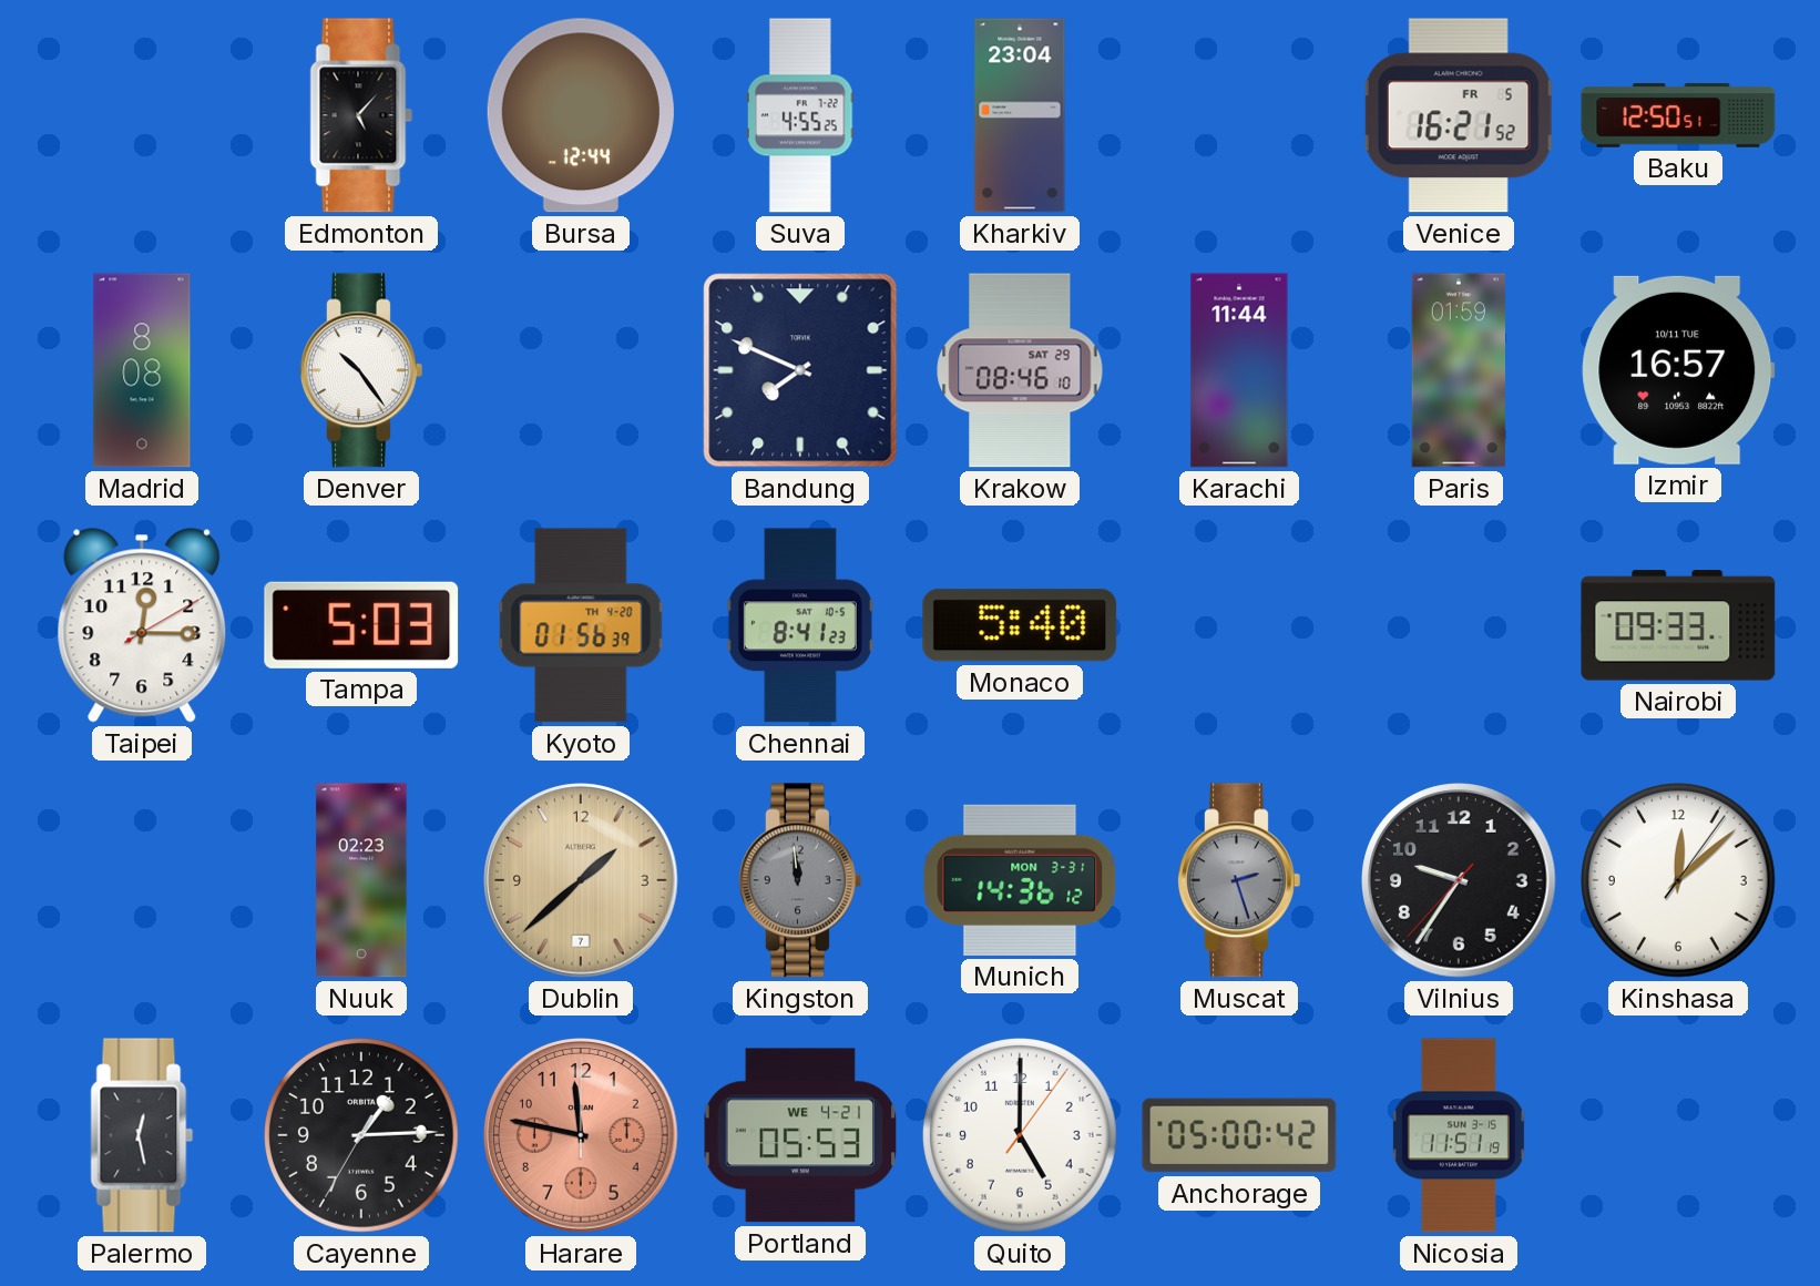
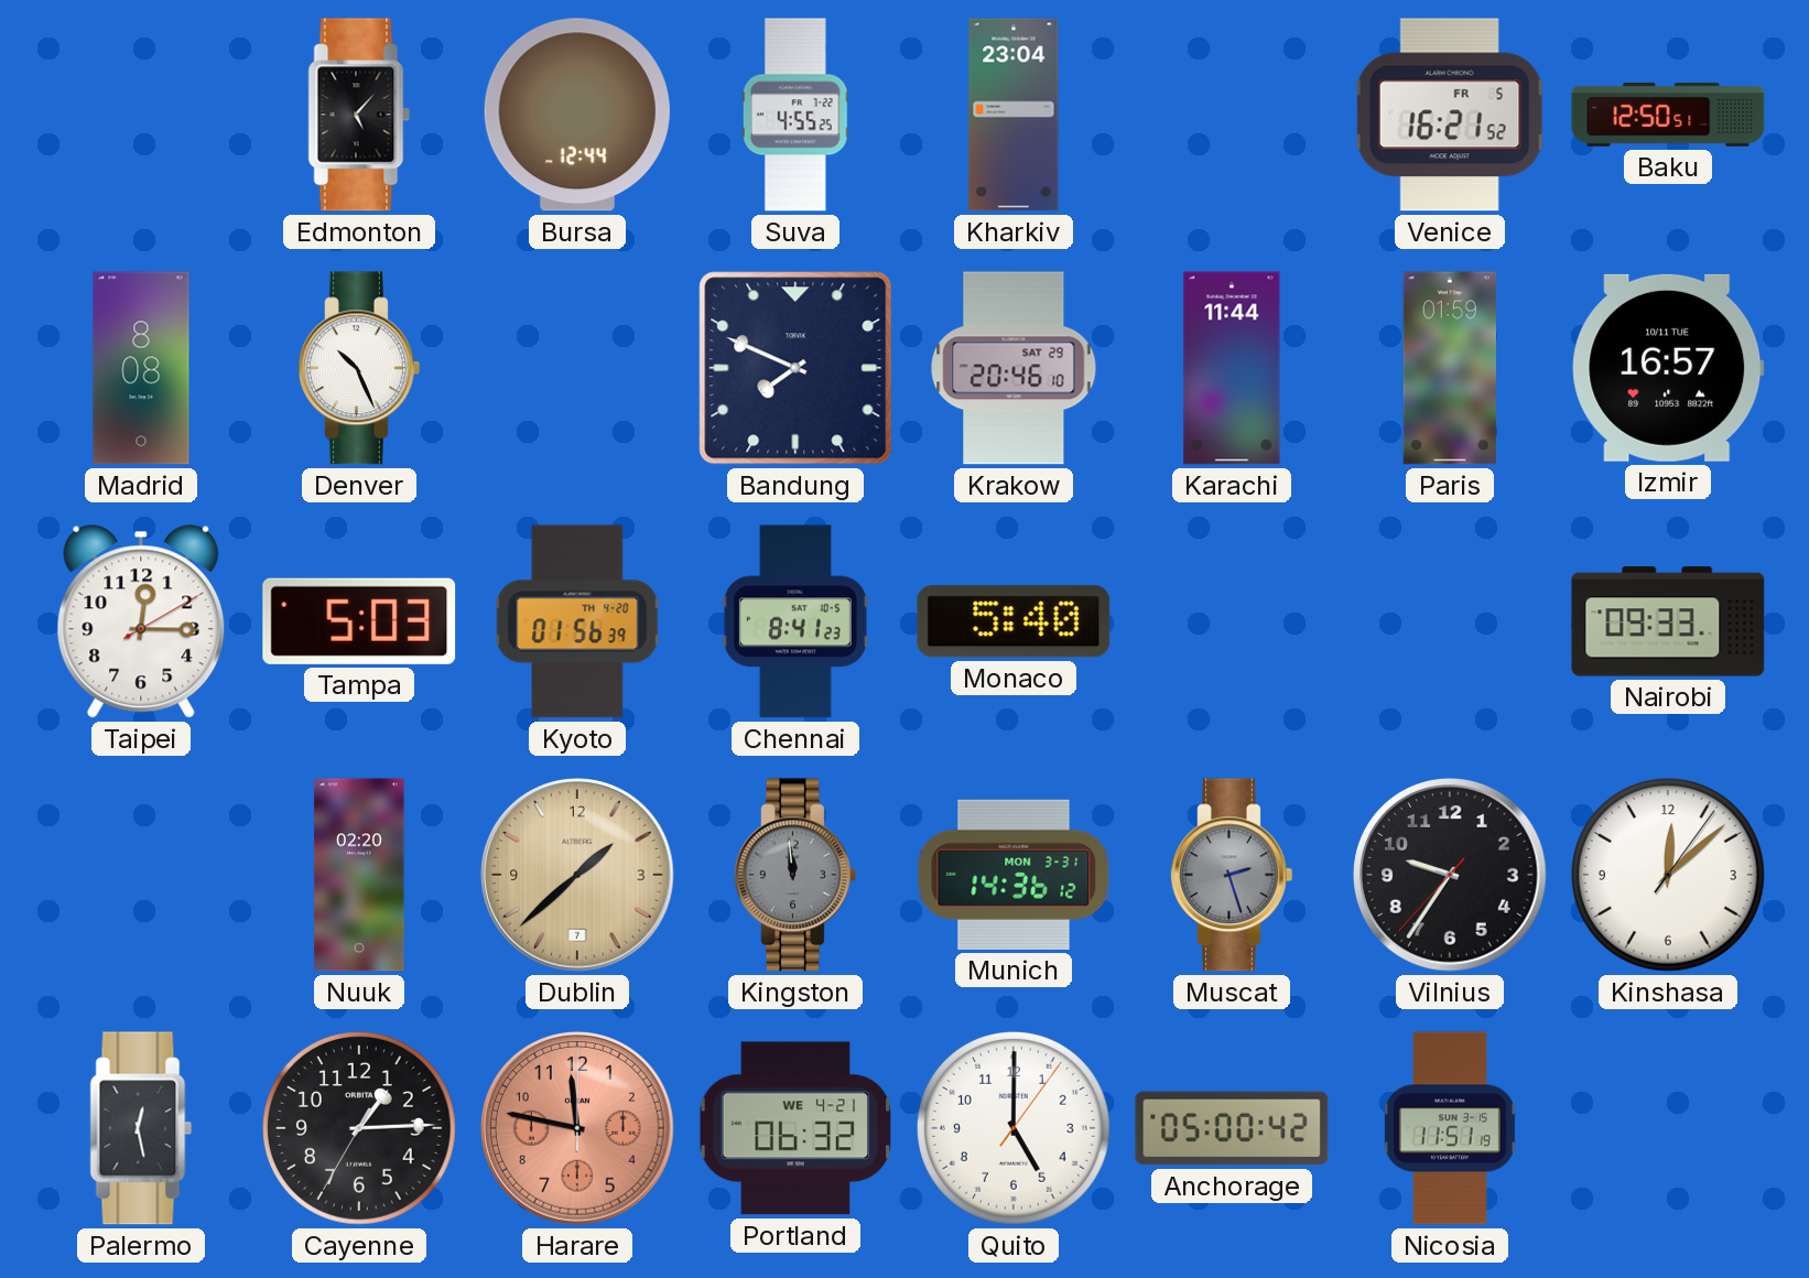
Denver: 10:24 -> 10:26
Krakow: 08:46 -> 20:46
Nuuk: 02:23 -> 02:20
Portland: 05:53 -> 06:32
